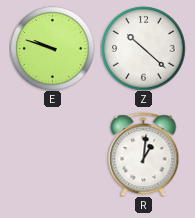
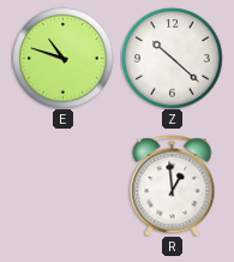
E: 9:48 -> 10:48
R: 1:01 -> 12:59
